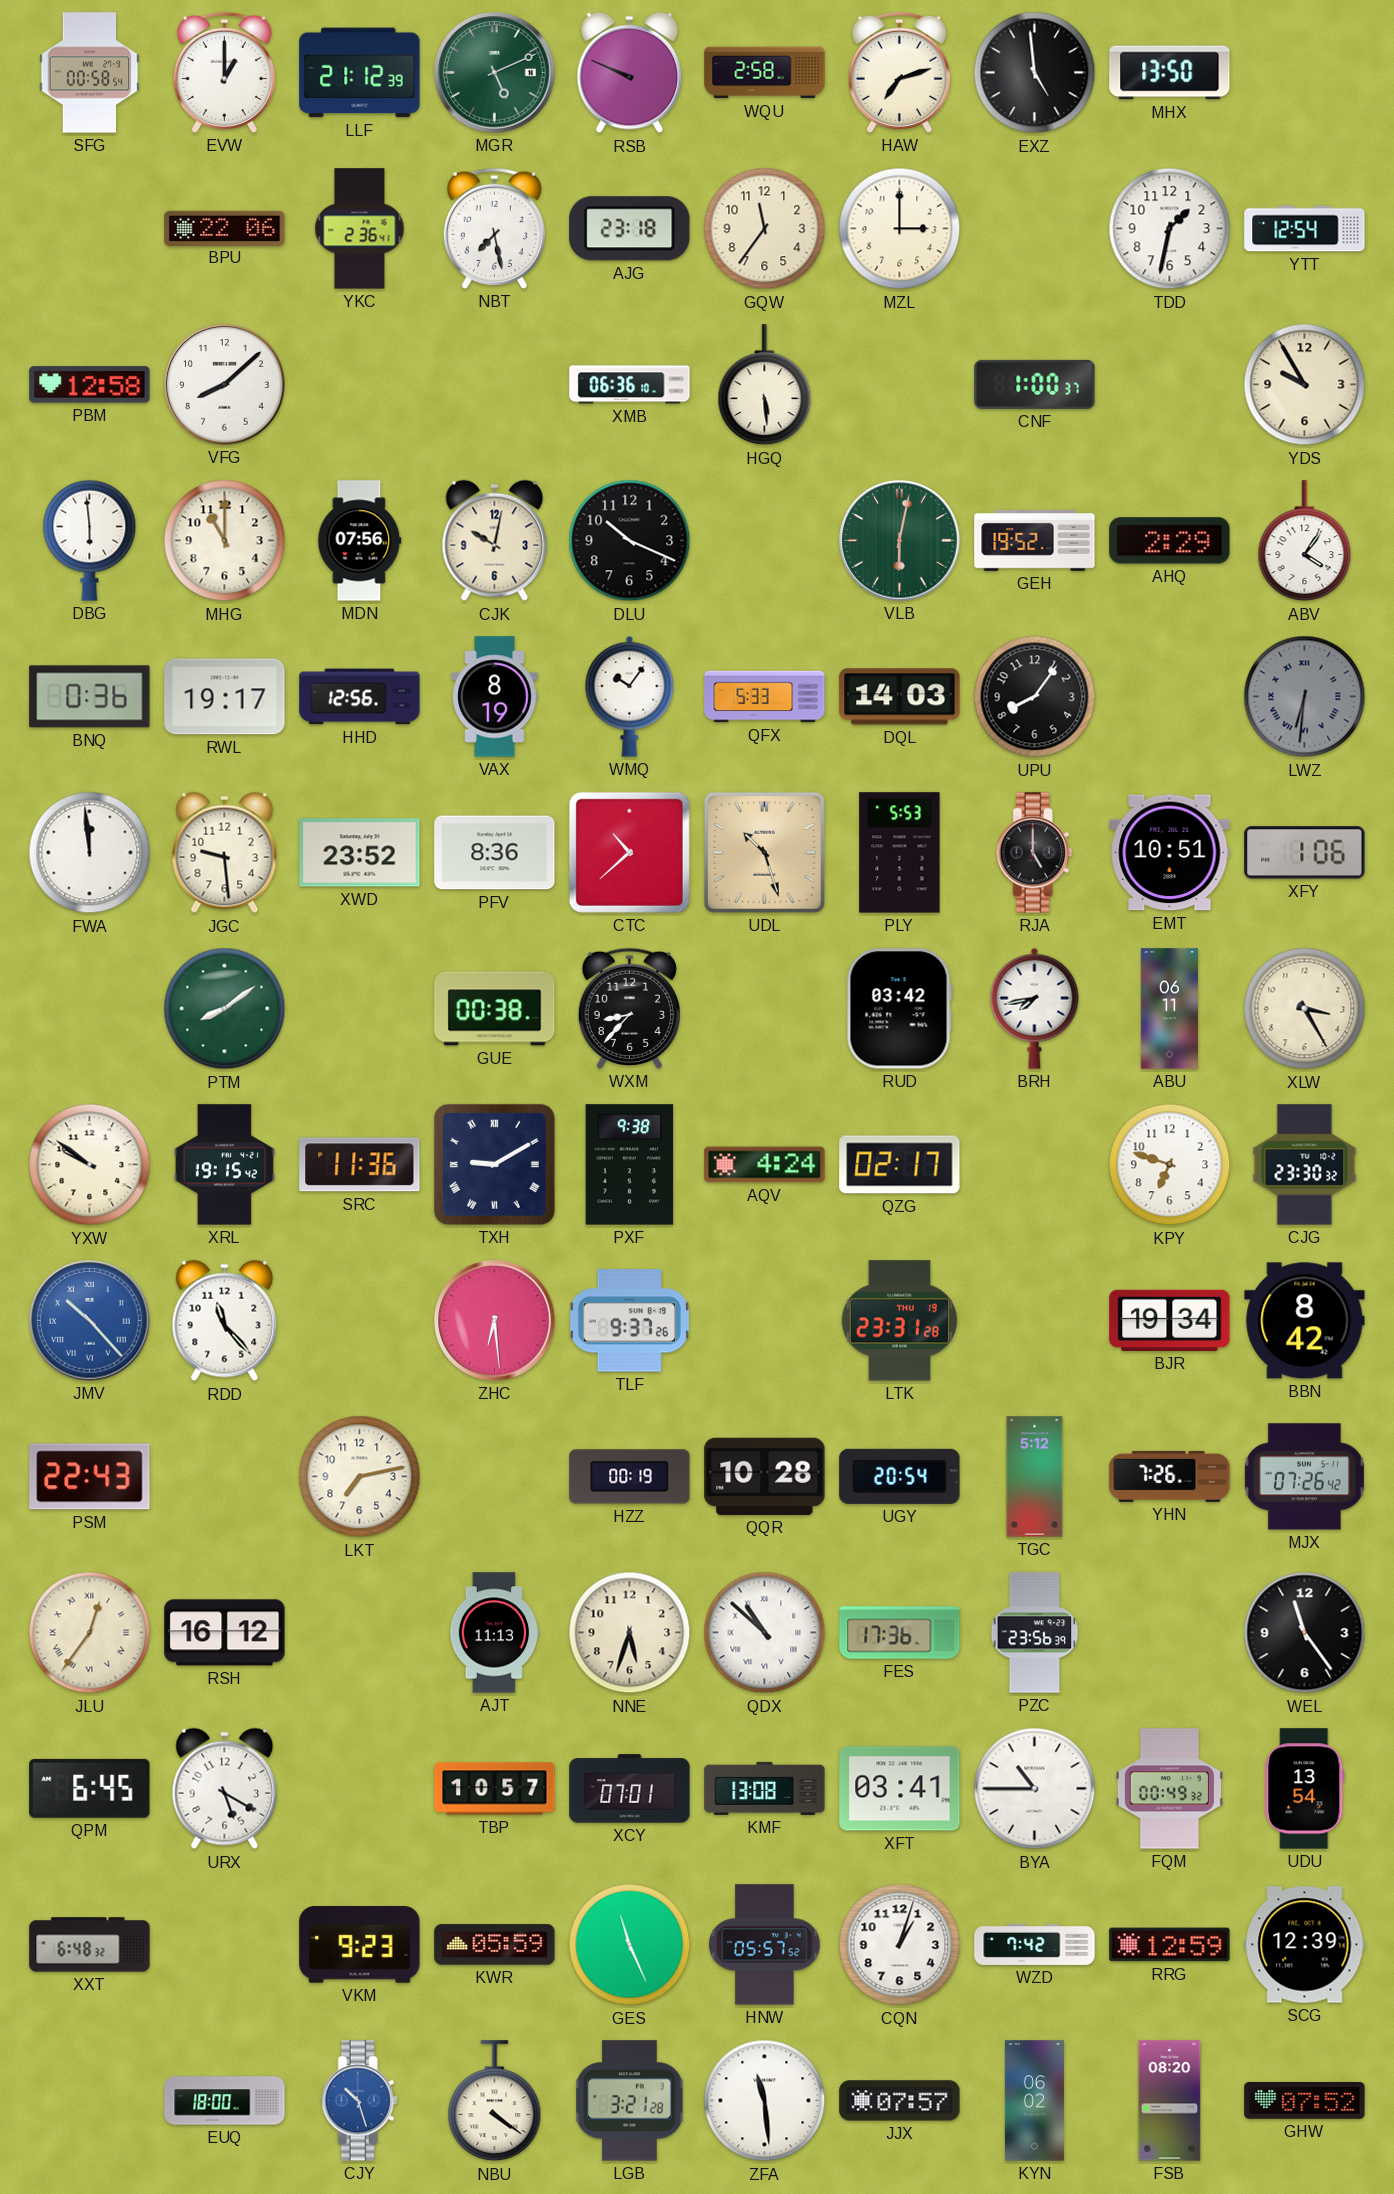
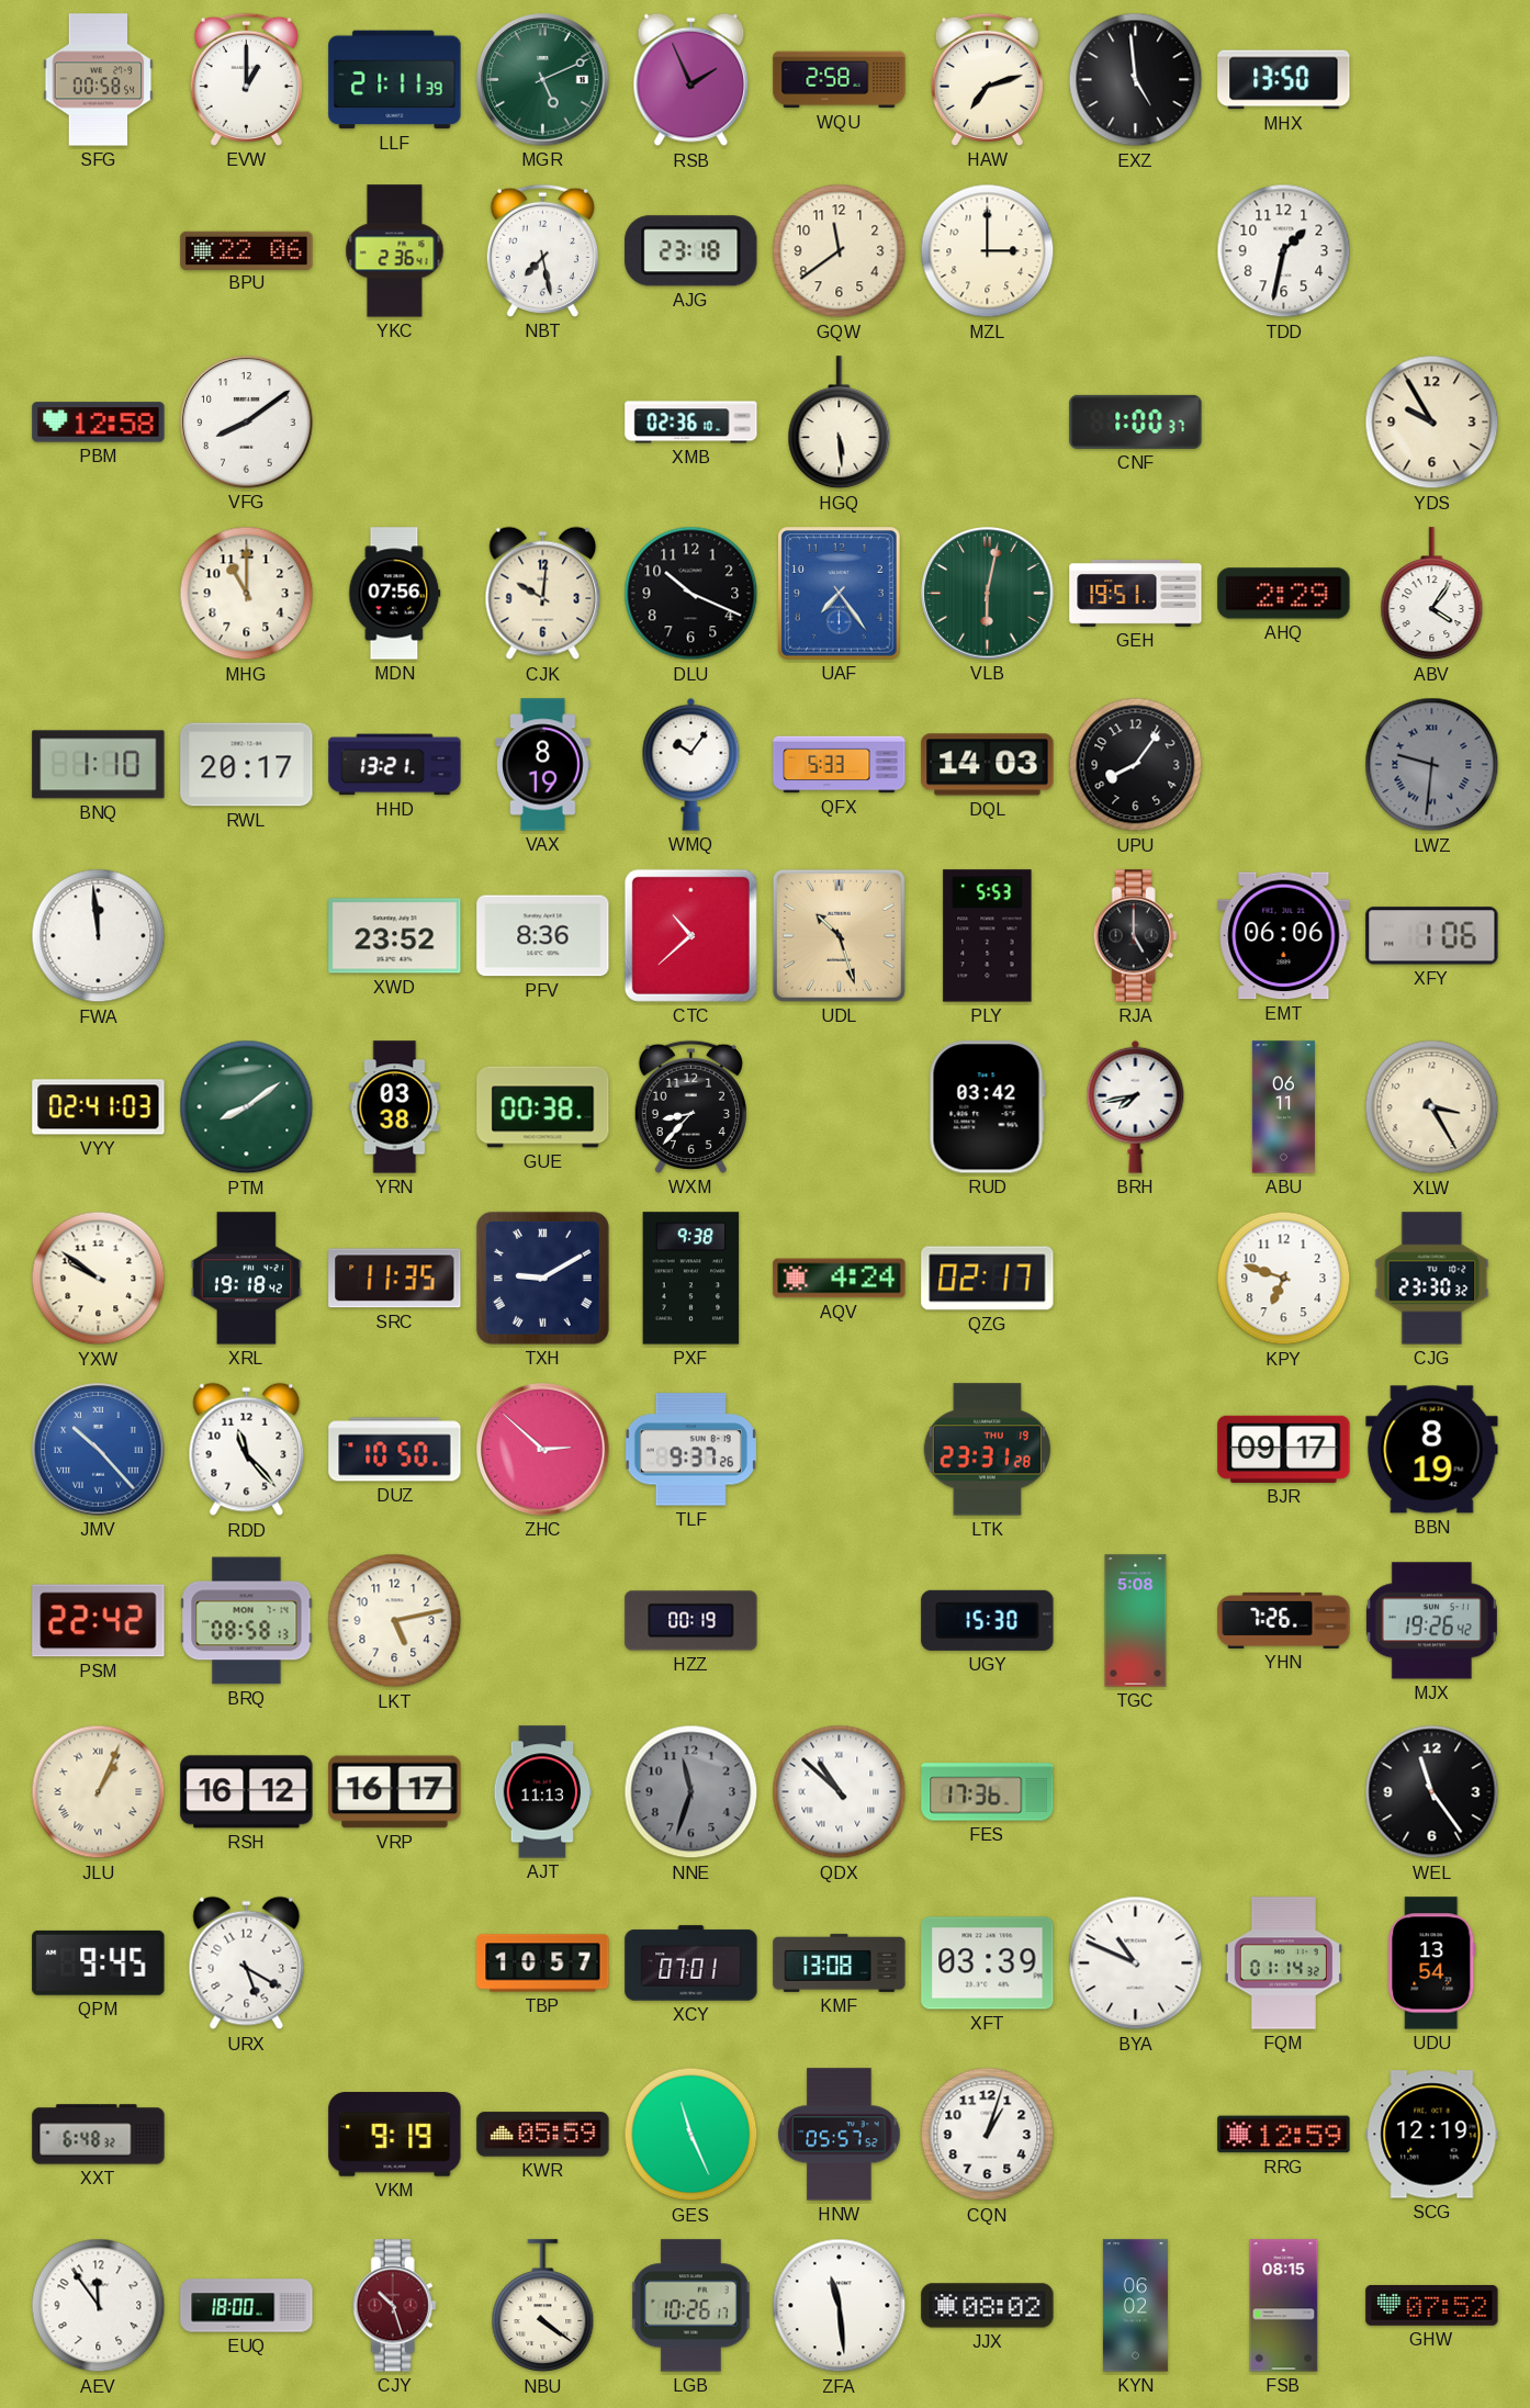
LLF: 21:12 -> 21:11
RSB: 9:49 -> 1:56
GQW: 11:36 -> 11:39
YTT: 12:54 -> none
VFG: 8:08 -> 8:09
XMB: 06:36 -> 02:36
DBG: 5:59 -> none
CJK: 10:02 -> 10:01
UAF: none -> 7:24
GEH: 19:52 -> 19:51
BNQ: 0:36 -> 1:10
RWL: 19:17 -> 20:17
HHD: 12:56 -> 13:21
LWZ: 6:31 -> 9:31
JGC: 9:29 -> none
EMT: 10:51 -> 06:06
VYY: none -> 02:41
YRN: none -> 03:38
XRL: 19:15 -> 19:18
SRC: 11:36 -> 11:35
DUZ: none -> 10:50
ZHC: 6:29 -> 2:52
BJR: 19:34 -> 09:17
BBN: 8:42 -> 8:19
PSM: 22:43 -> 22:42
BRQ: none -> 08:58
LKT: 7:13 -> 5:13
QQR: 10:28 -> none
UGY: 20:54 -> 15:30
TGC: 5:12 -> 5:08
MJX: 07:26 -> 19:26
JLU: 12:36 -> 1:04
VRP: none -> 16:17
NNE: 5:33 -> 11:33
NNE dial: cream -> grey
PZC: 23:56 -> none
QPM: 6:45 -> 9:45
XFT: 03:41 -> 03:39
BYA: 10:45 -> 10:49
FQM: 00:49 -> 01:14
VKM: 9:23 -> 9:19
WZD: 7:42 -> none
SCG: 12:39 -> 12:19
AEV: none -> 11:54
CJY dial: blue -> burgundy
LGB: 3:21 -> 10:26
JJX: 07:57 -> 08:02
FSB: 08:20 -> 08:15
